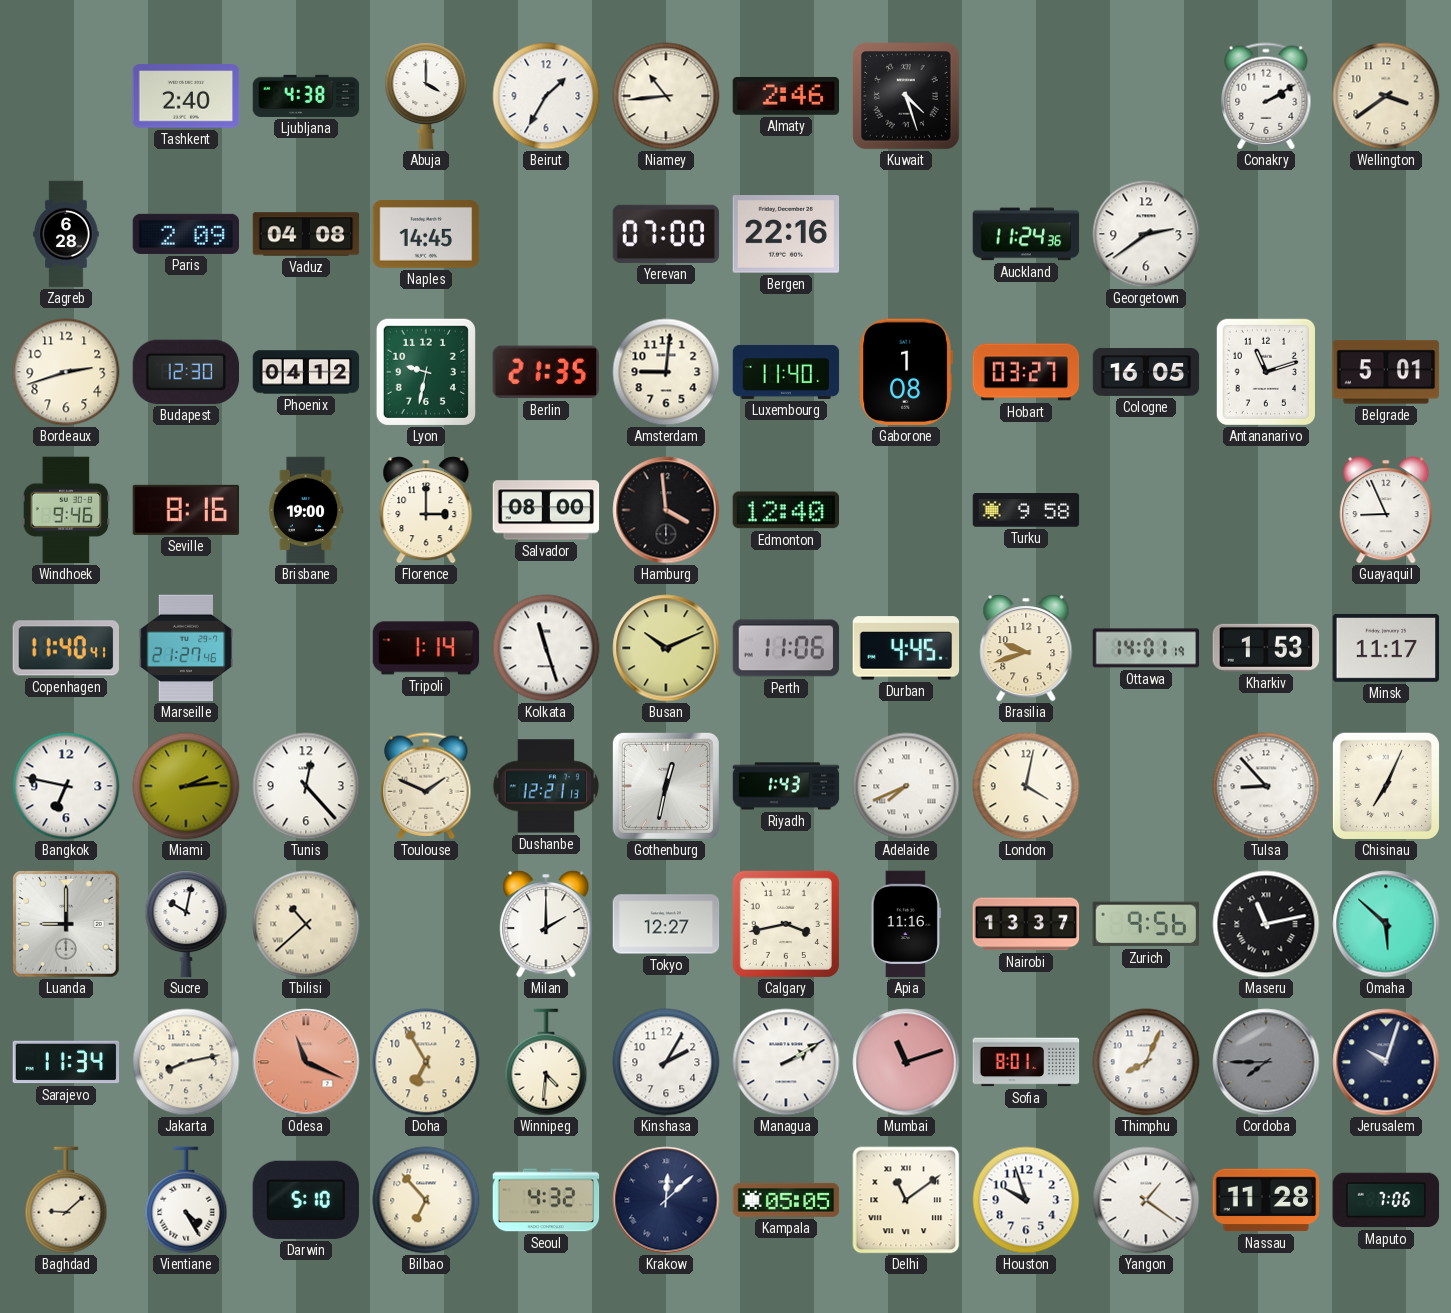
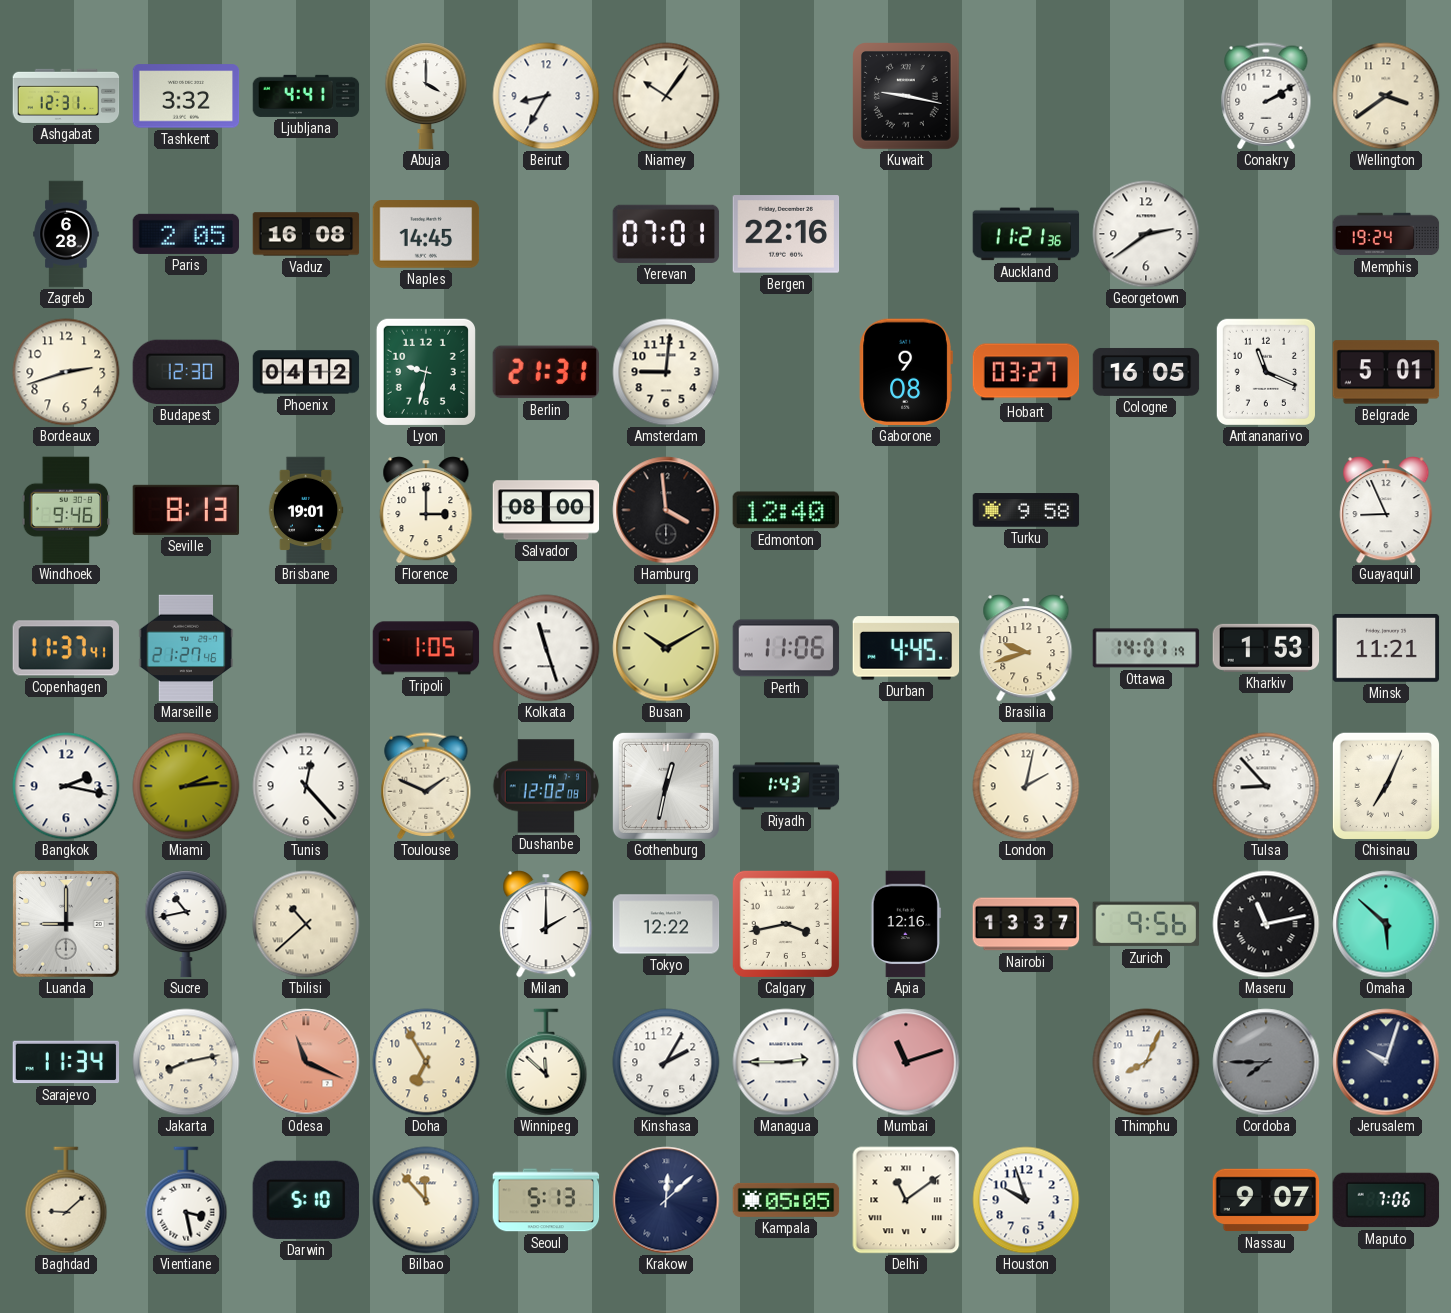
Ashgabat: none -> 12:31
Tashkent: 2:40 -> 3:32
Ljubljana: 4:38 -> 4:41
Beirut: 1:35 -> 8:35
Niamey: 10:44 -> 10:06
Almaty: 2:46 -> none
Kuwait: 4:27 -> 9:17
Paris: 2:09 -> 2:05
Vaduz: 04:08 -> 16:08
Yerevan: 07:00 -> 07:01
Auckland: 11:24 -> 11:21
Memphis: none -> 19:24
Berlin: 21:35 -> 21:31
Luxembourg: 11:40 -> none
Gaborone: 1:08 -> 9:08
Antananarivo: 11:12 -> 11:19
Seville: 8:16 -> 8:13
Brisbane: 19:00 -> 19:01
Copenhagen: 11:40 -> 11:37
Tripoli: 1:14 -> 1:05
Busan: 10:11 -> 10:10
Minsk: 11:17 -> 11:21
Bangkok: 6:47 -> 2:17
Dushanbe: 12:21 -> 12:02
Adelaide: 7:41 -> none
London: 4:02 -> 2:02
Sucre: 10:02 -> 10:43
Tokyo: 12:27 -> 12:22
Apia: 11:16 -> 12:16
Winnipeg: 4:31 -> 11:52
Managua: 2:10 -> 2:45
Sofia: 8:01 -> none
Vientiane: 4:25 -> 3:28
Bilbao: 6:53 -> 11:53
Seoul: 4:32 -> 5:13
Yangon: 1:21 -> none
Nassau: 11:28 -> 9:07
